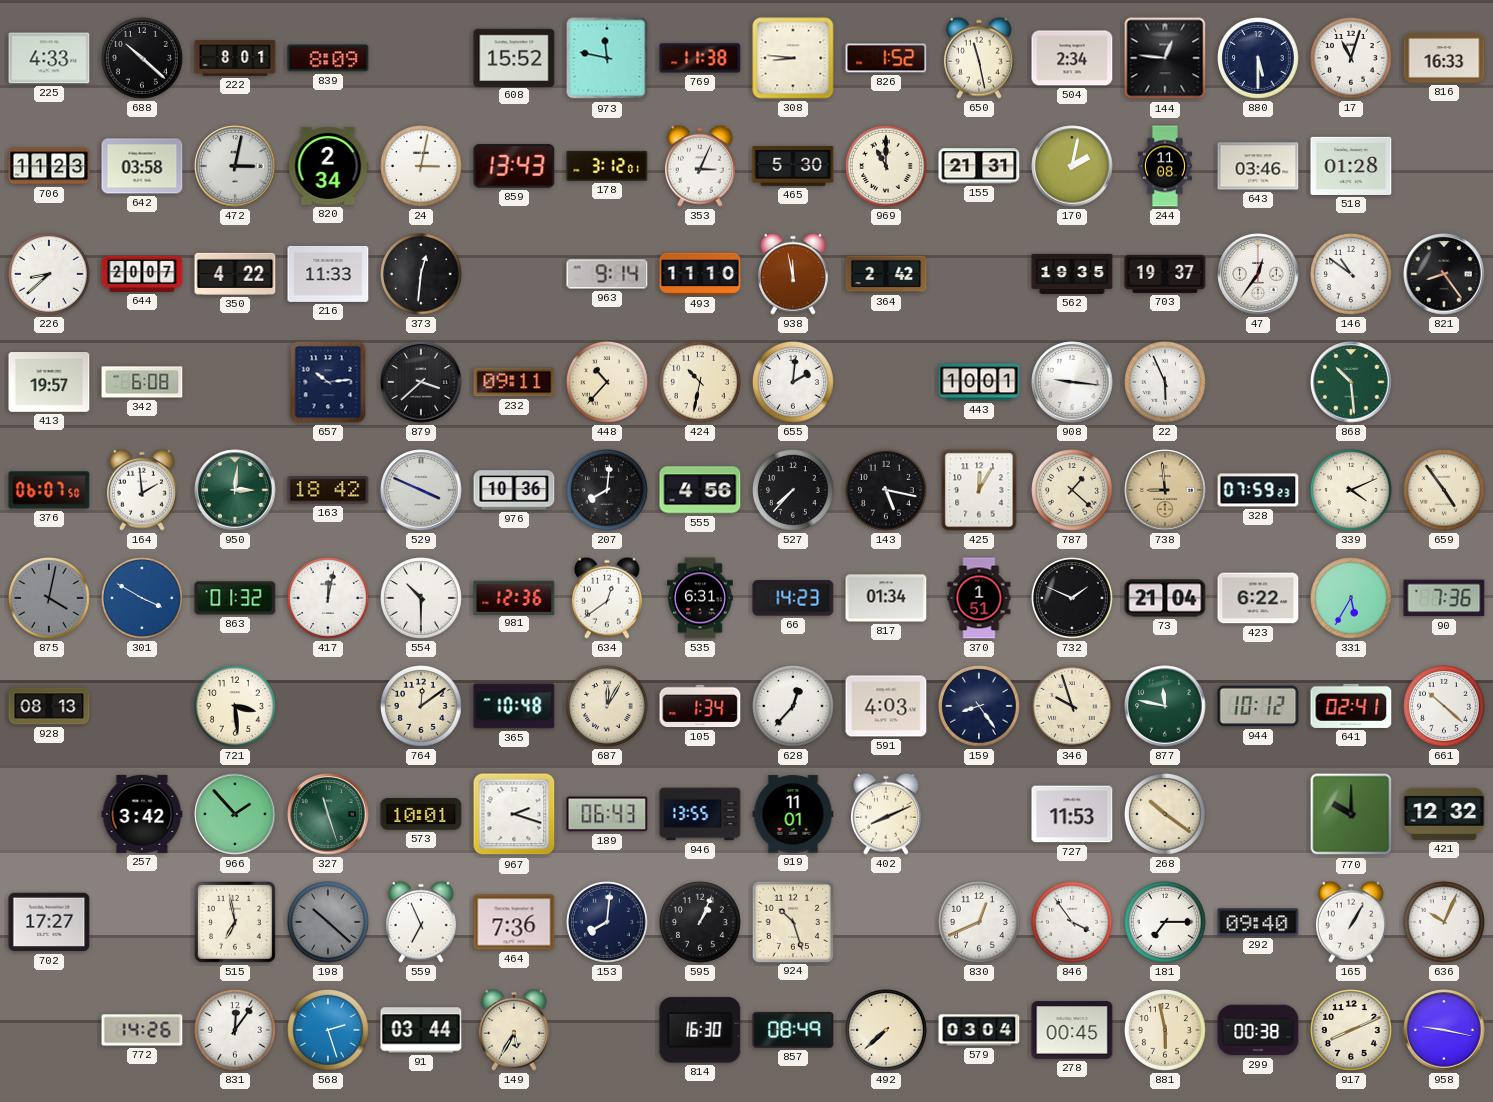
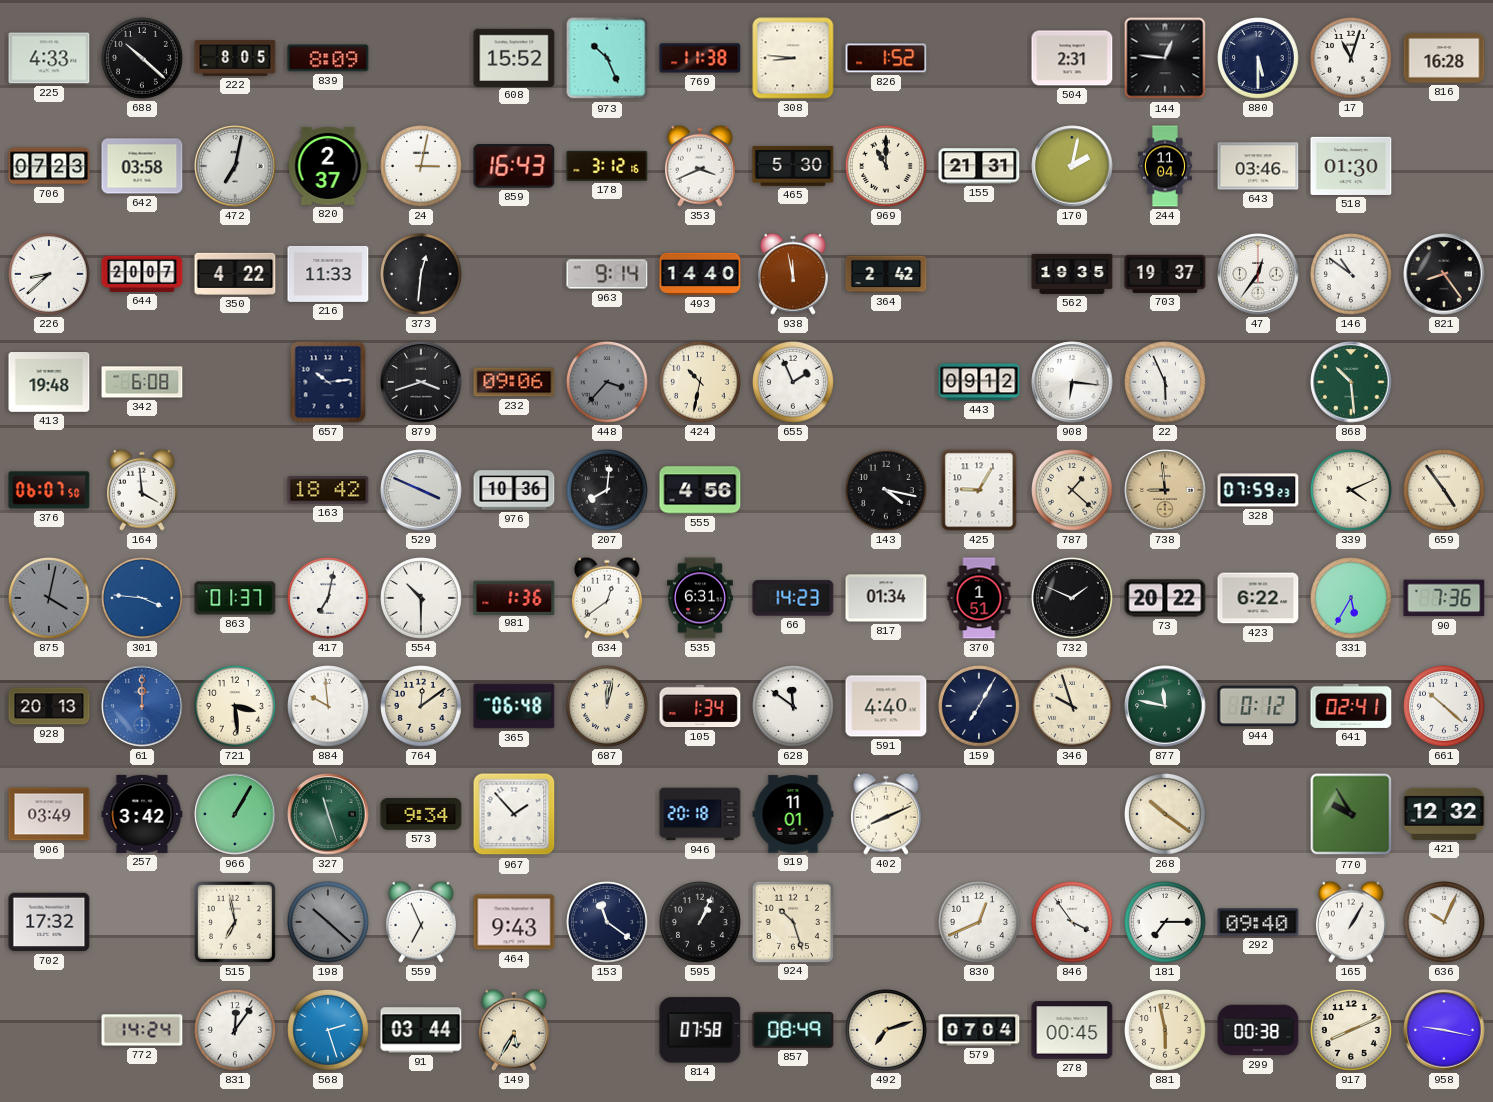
222: 8:01 -> 8:05
973: 11:47 -> 10:26
650: 11:28 -> none
504: 2:34 -> 2:31
816: 16:33 -> 16:28
706: 11:23 -> 07:23
472: 3:02 -> 7:02
820: 2:34 -> 2:37
859: 13:43 -> 16:43
178: 3:12:01 -> 3:12:16
353: 3:04 -> 3:41
244: 11:08 -> 11:04
518: 01:28 -> 01:30
493: 11:10 -> 14:40
413: 19:57 -> 19:48
879: 3:38 -> 3:42
232: 09:11 -> 09:06
448: 10:37 -> 3:37
448 dial: cream -> grey
655: 2:01 -> 1:56
443: 10:01 -> 09:12
908: 9:16 -> 6:16
164: 1:59 -> 3:59
950: 3:01 -> none
527: 7:37 -> none
143: 5:17 -> 4:17
425: 12:05 -> 9:05
301: 3:50 -> 3:46
863: 01:32 -> 01:37
417: 12:02 -> 7:02
981: 12:36 -> 1:36
73: 21:04 -> 20:22
928: 08:13 -> 20:13
61: none -> 12:00
884: none -> 9:59
365: 10:48 -> 06:48
687: 12:05 -> 12:02
628: 12:37 -> 11:51
591: 4:03 -> 4:40
159: 8:24 -> 7:05
944: 10:12 -> 0:12
906: none -> 03:49
966: 1:53 -> 1:05
573: 10:01 -> 9:34
967: 2:18 -> 1:53
189: 06:43 -> none
946: 13:55 -> 20:18
727: 11:53 -> none
770: 10:00 -> 9:55
702: 17:27 -> 17:32
464: 7:36 -> 9:43
153: 8:01 -> 11:21
772: 14:26 -> 14:24
814: 16:30 -> 07:58
492: 7:38 -> 7:12
579: 03:04 -> 07:04
